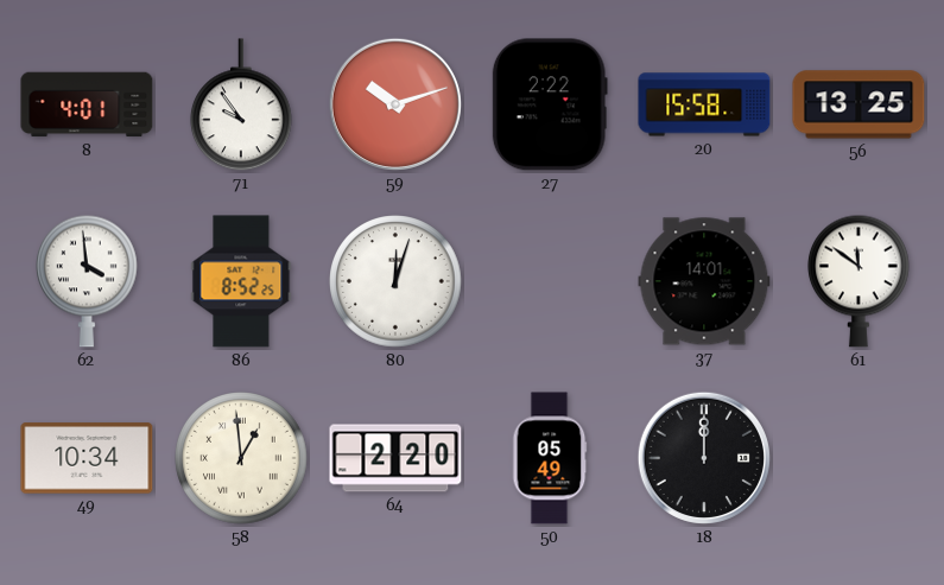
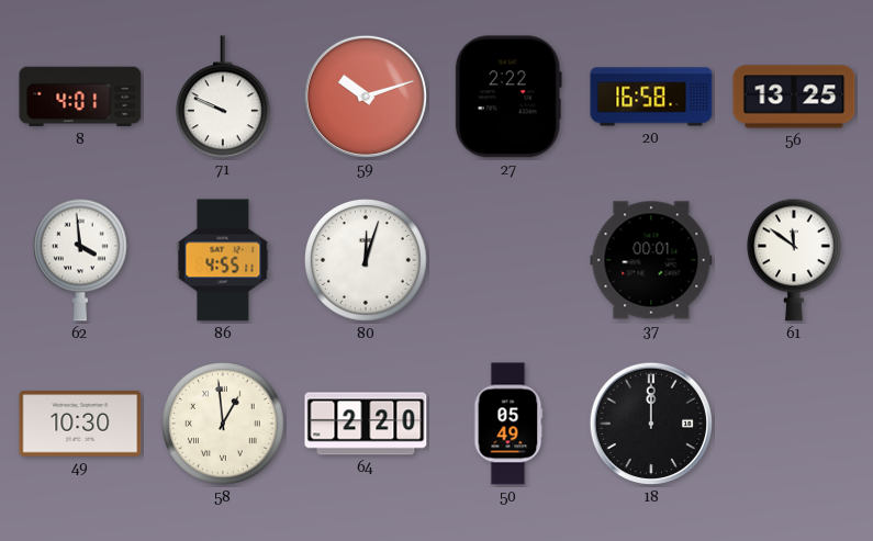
71: 9:54 -> 9:49
20: 15:58 -> 16:58
86: 8:52 -> 4:55
37: 14:01 -> 00:01
49: 10:34 -> 10:30
